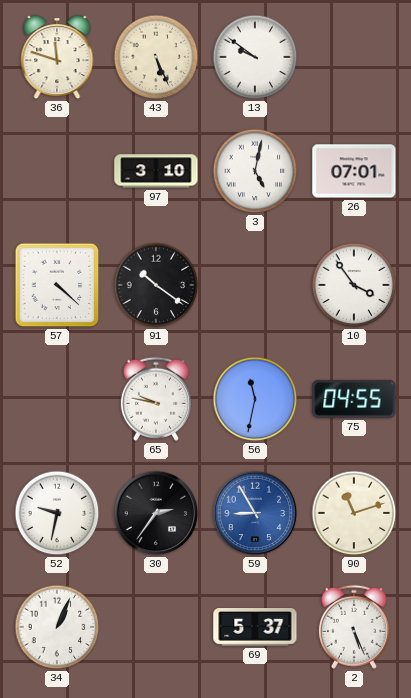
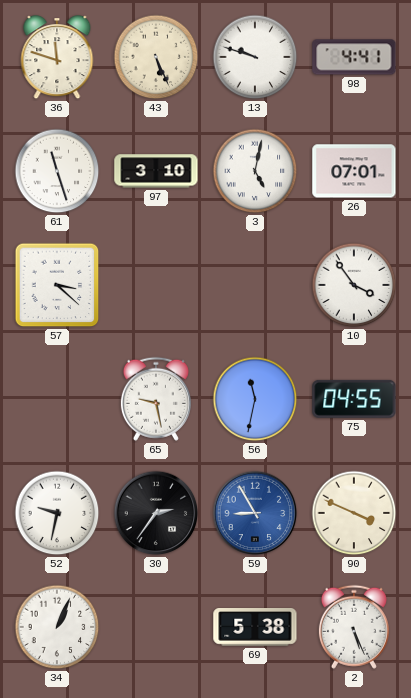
13: 9:51 -> 9:48
98: none -> 4:41
61: none -> 11:27
57: 4:22 -> 3:22
91: 10:21 -> none
65: 9:47 -> 9:28
90: 11:12 -> 3:49
69: 5:37 -> 5:38
